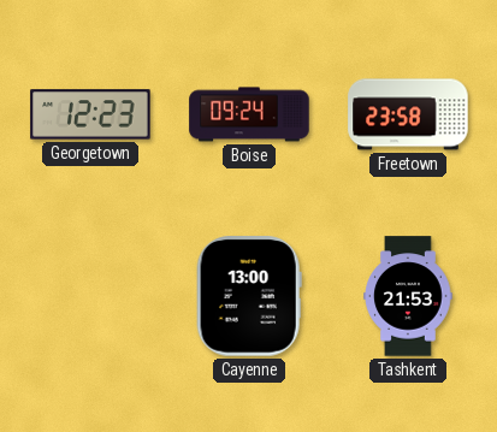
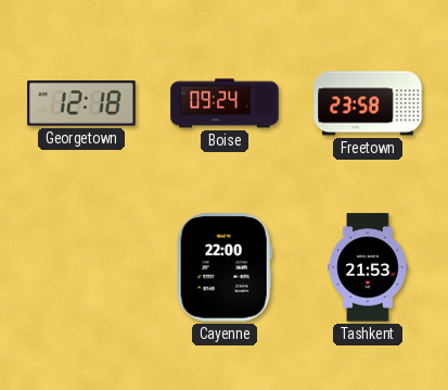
Georgetown: 12:23 -> 12:18
Cayenne: 13:00 -> 22:00
